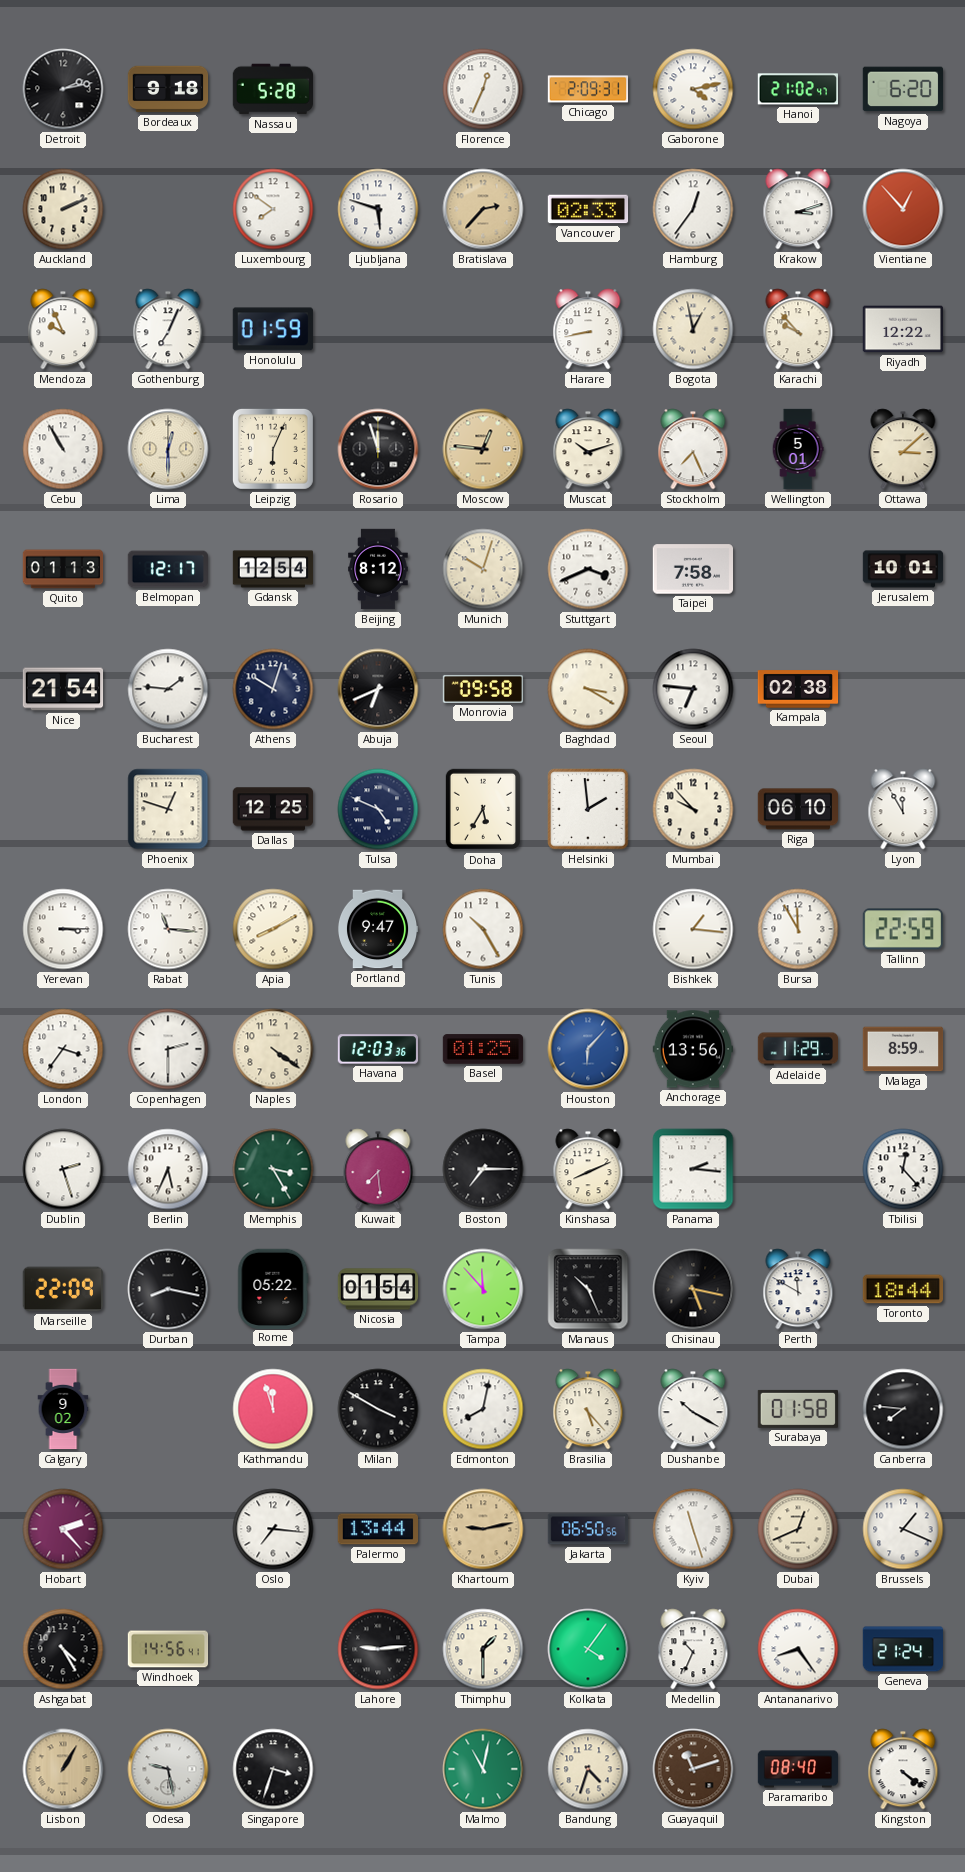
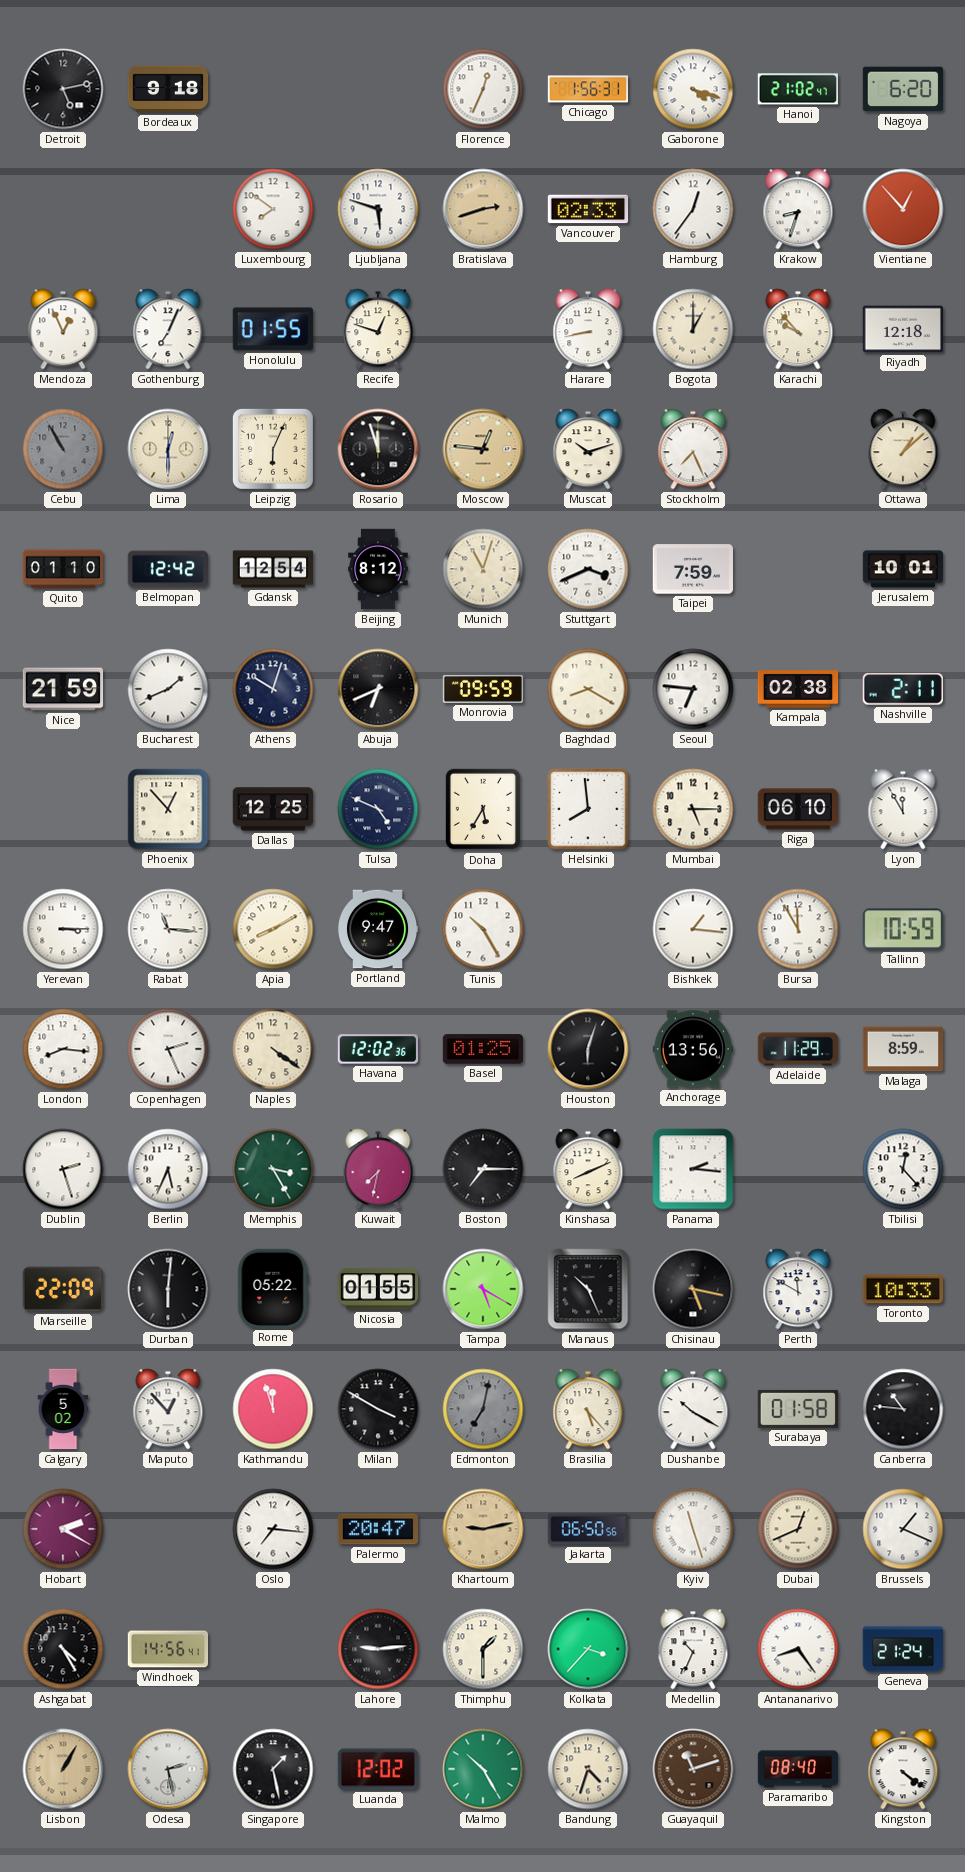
Detroit: 2:13 -> 5:13
Nassau: 5:28 -> none
Chicago: 2:09 -> 1:56
Gaborone: 4:13 -> 4:18
Auckland: 2:11 -> none
Bratislava: 2:37 -> 2:42
Krakow: 3:12 -> 8:33
Mendoza: 9:56 -> 12:56
Honolulu: 01:59 -> 01:55
Recife: none -> 12:48
Bogota: 12:58 -> 1:00
Riyadh: 12:22 -> 12:18
Cebu dial: white -> grey
Wellington: 5:01 -> none
Ottawa: 3:08 -> 1:08
Quito: 01:13 -> 01:10
Belmopan: 12:17 -> 12:42
Munich: 10:03 -> 11:03
Taipei: 7:58 -> 7:59
Nice: 21:54 -> 21:59
Bucharest: 1:46 -> 1:41
Monrovia: 09:58 -> 09:59
Baghdad: 3:20 -> 8:20
Nashville: none -> 2:11
Phoenix: 12:48 -> 12:53
Helsinki: 1:59 -> 7:59
Mumbai: 9:53 -> 5:15
Tallinn: 22:59 -> 10:59
London: 3:36 -> 8:16
Copenhagen: 2:30 -> 2:26
Havana: 12:03 -> 12:02
Houston: 6:07 -> 6:03
Houston dial: blue -> black
Kuwait: 7:29 -> 7:32
Durban: 8:17 -> 6:01
Nicosia: 01:54 -> 01:55
Tampa: 11:53 -> 5:20
Toronto: 18:44 -> 10:33
Calgary: 9:02 -> 5:02
Maputo: none -> 12:53
Edmonton: 8:02 -> 7:02
Edmonton dial: white -> grey
Canberra: 7:46 -> 10:46
Hobart: 2:23 -> 2:20
Palermo: 13:44 -> 20:47
Kolkata: 4:06 -> 3:37
Odesa: 9:28 -> 2:28
Singapore: 3:33 -> 1:28
Luanda: none -> 12:02
Malmo: 11:02 -> 10:25
